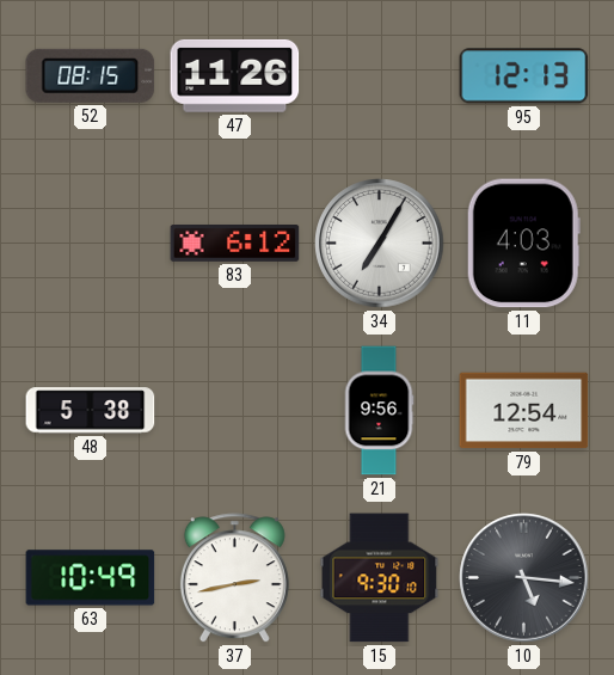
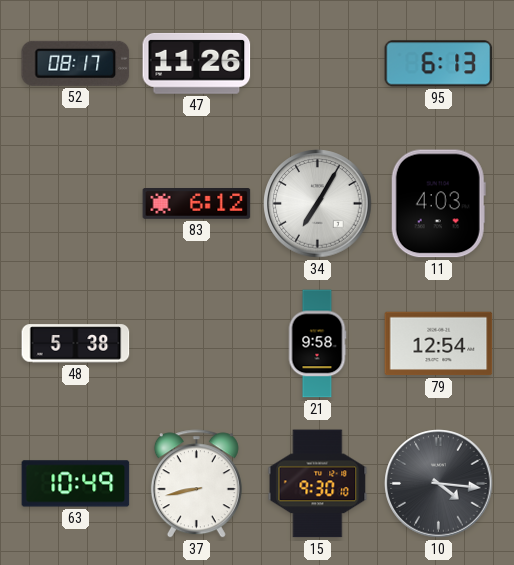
52: 08:15 -> 08:17
95: 12:13 -> 6:13
21: 9:56 -> 9:58
37: 2:43 -> 8:43
10: 5:16 -> 4:16
